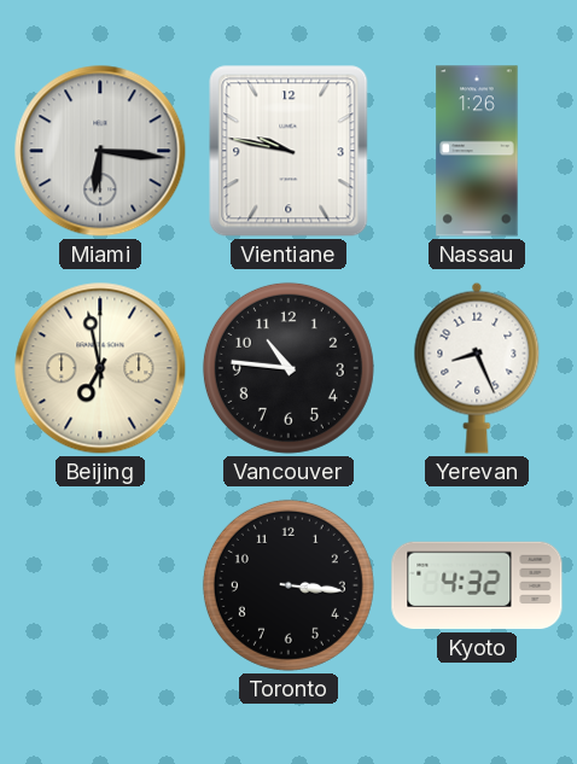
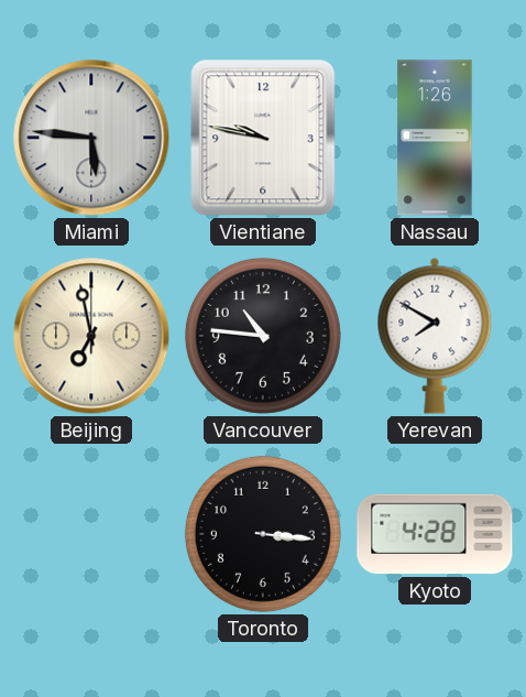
Miami: 6:16 -> 5:46
Yerevan: 8:26 -> 7:50
Kyoto: 4:32 -> 4:28
